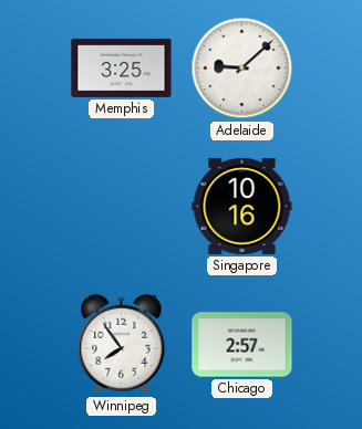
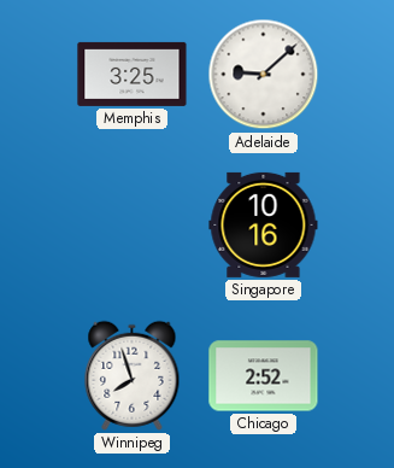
Winnipeg: 7:54 -> 7:57
Chicago: 2:57 -> 2:52
